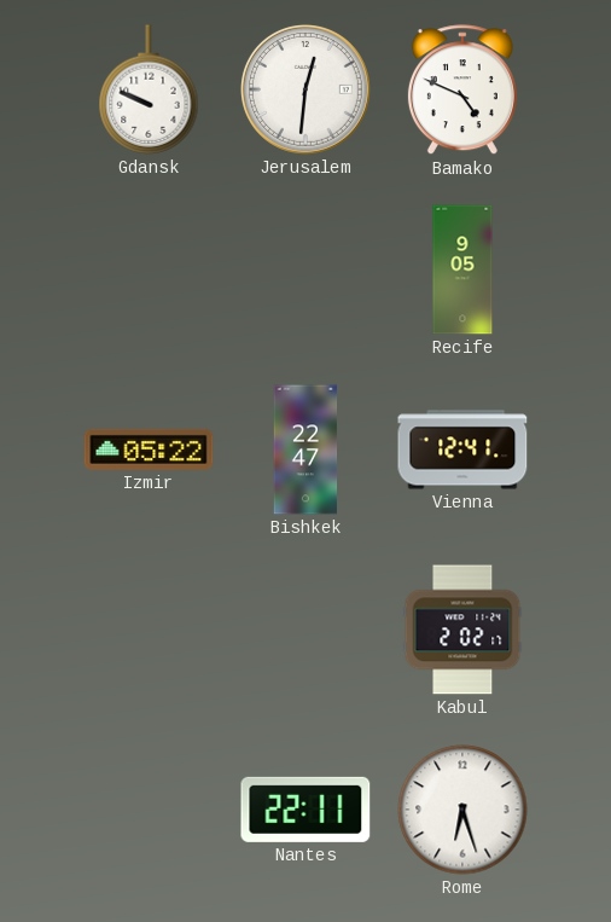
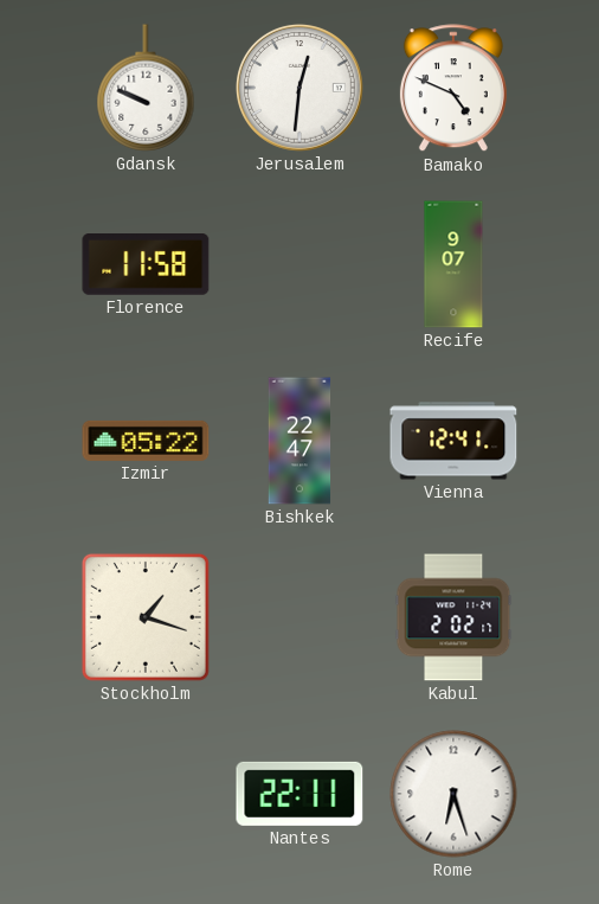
Florence: none -> 11:58
Recife: 9:05 -> 9:07
Stockholm: none -> 1:18
